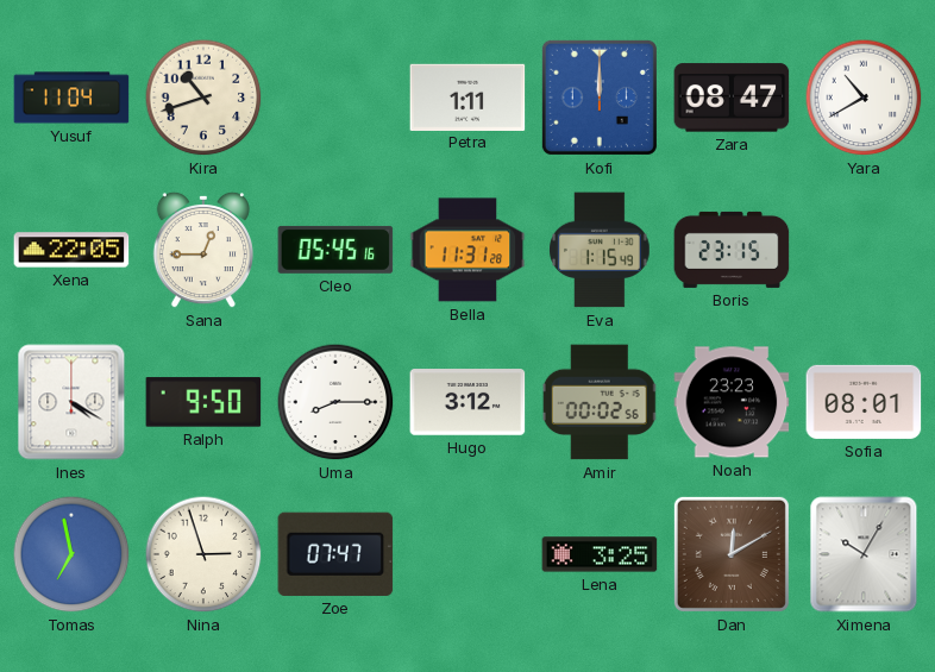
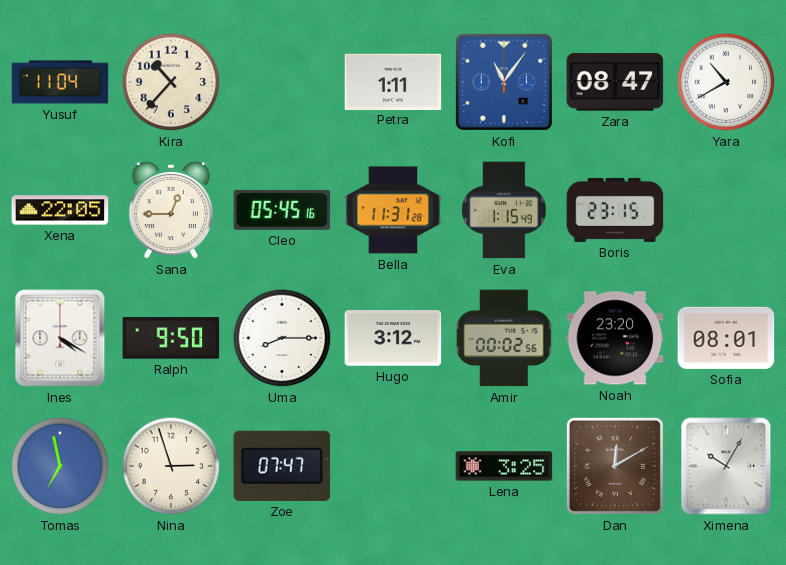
Kira: 10:42 -> 10:37
Kofi: 12:00 -> 11:06
Noah: 23:23 -> 23:20
